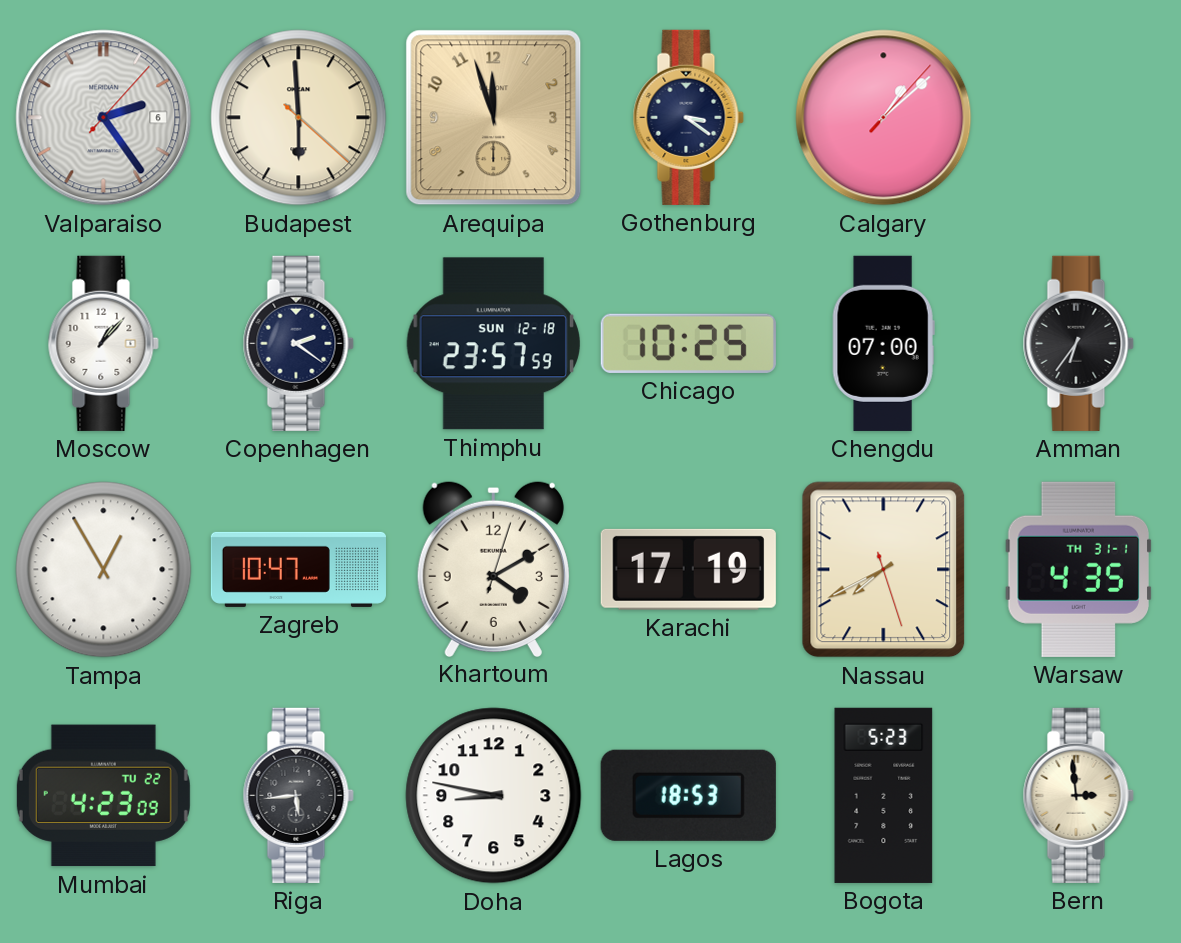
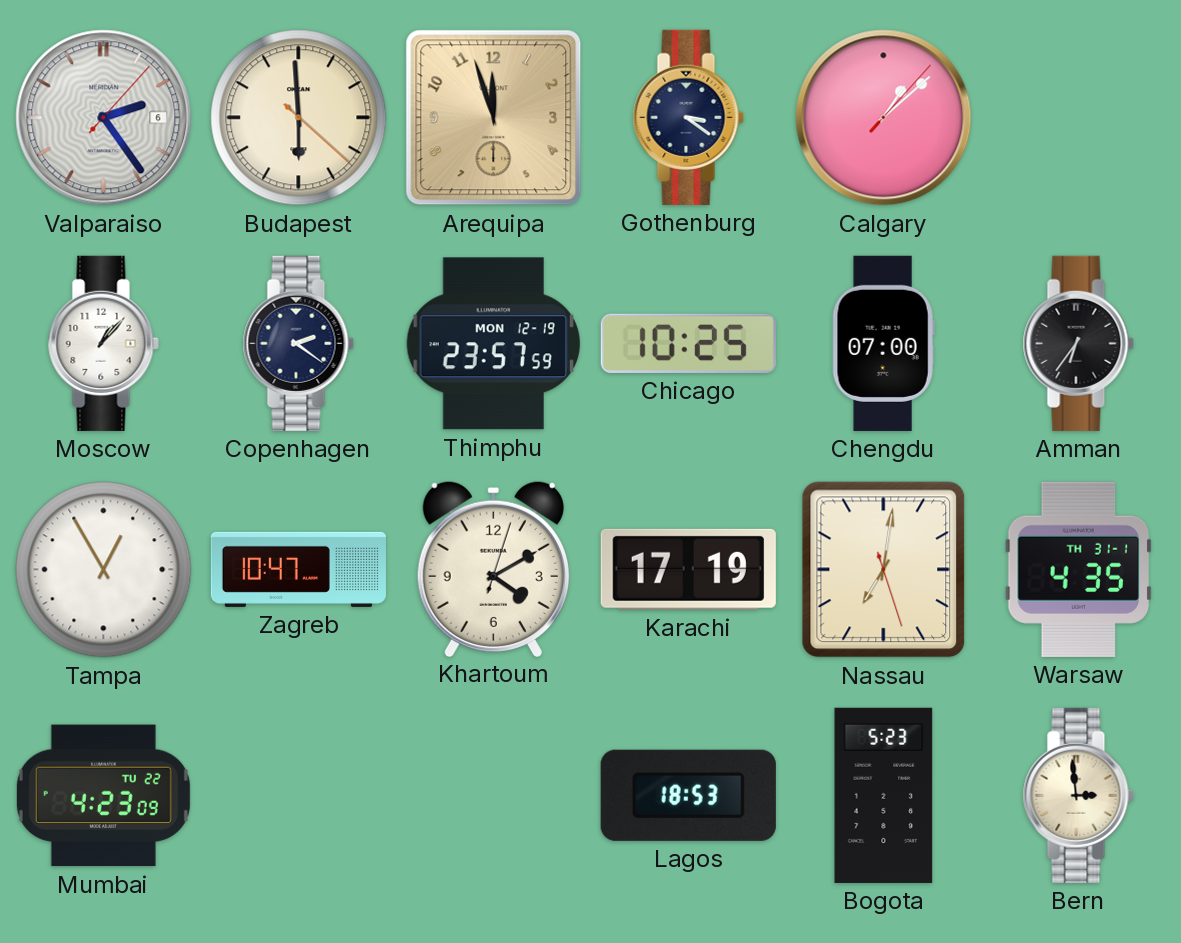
Thimphu date: SUN 12-18 -> MON 12-19
Nassau: 7:40 -> 7:01
Riga: 5:44 -> none
Doha: 8:47 -> none
